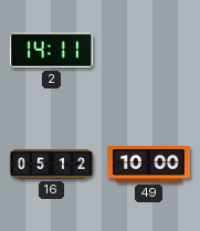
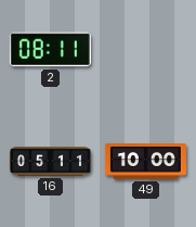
2: 14:11 -> 08:11
16: 05:12 -> 05:11
